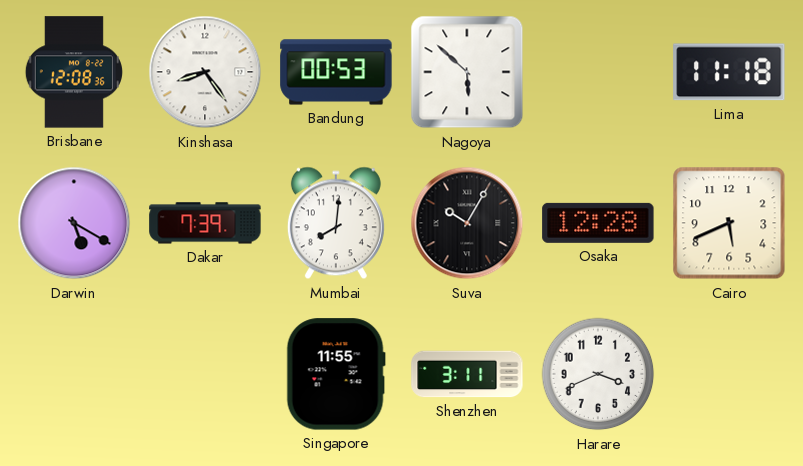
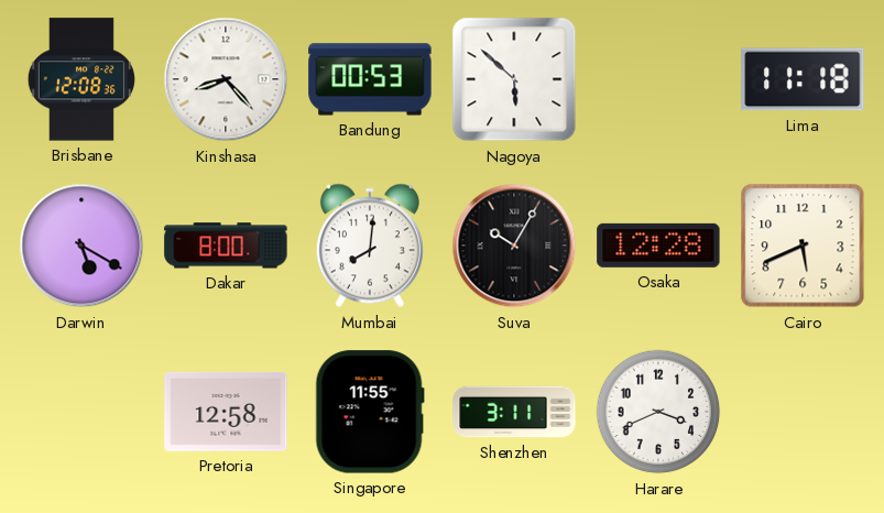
Kinshasa: 8:24 -> 8:23
Dakar: 7:39 -> 8:00
Pretoria: none -> 12:58
